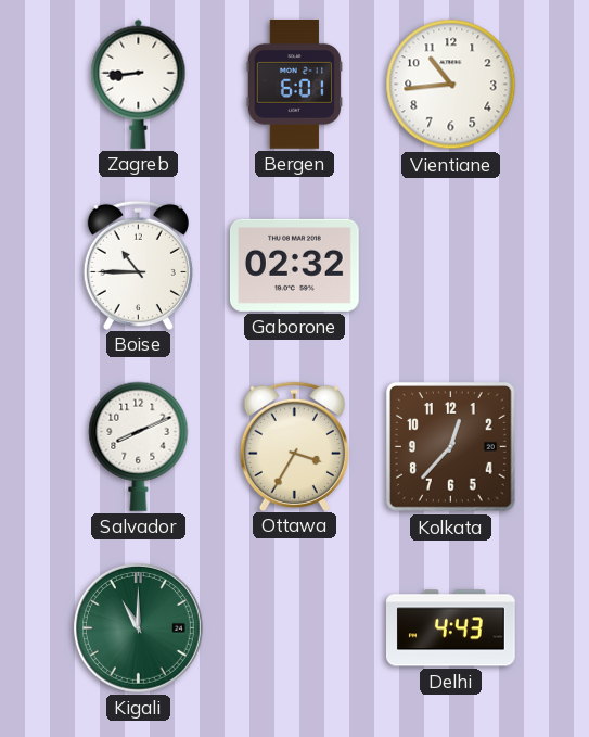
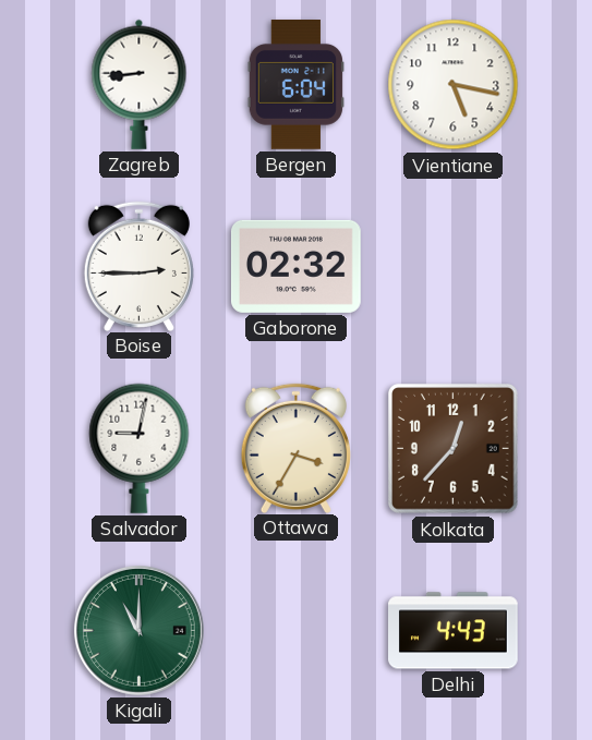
Bergen: 6:01 -> 6:04
Vientiane: 10:44 -> 5:17
Boise: 10:45 -> 2:45
Salvador: 8:11 -> 9:02
